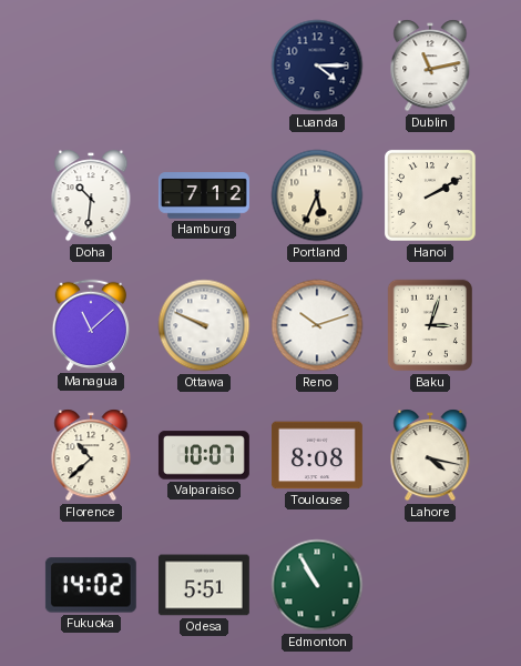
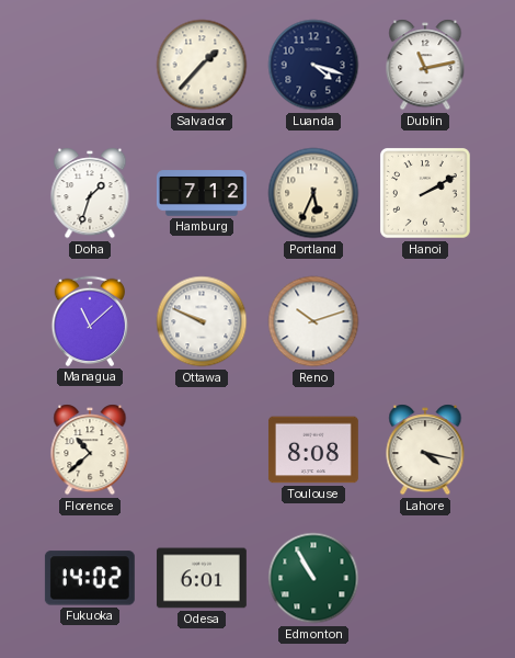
Salvador: none -> 1:37
Luanda: 4:15 -> 4:18
Doha: 10:31 -> 1:33
Baku: 3:03 -> none
Valparaiso: 10:07 -> none
Odesa: 5:51 -> 6:01
